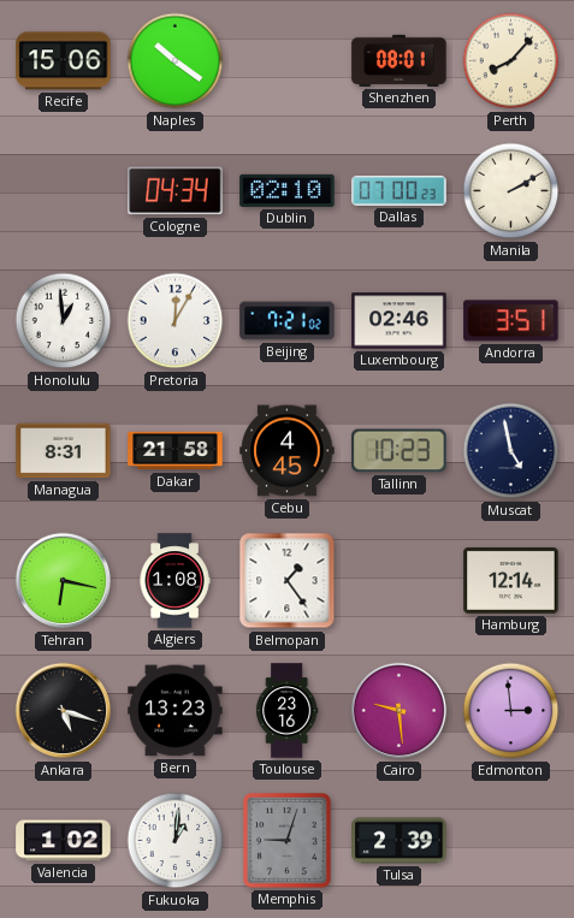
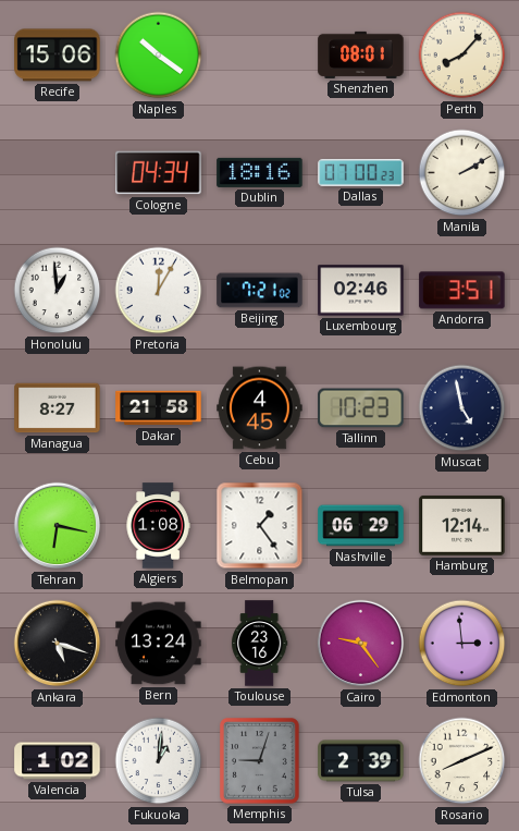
Dublin: 02:10 -> 18:16
Managua: 8:31 -> 8:27
Nashville: none -> 06:29
Bern: 13:23 -> 13:24
Cairo: 9:29 -> 9:24
Rosario: none -> 8:11
